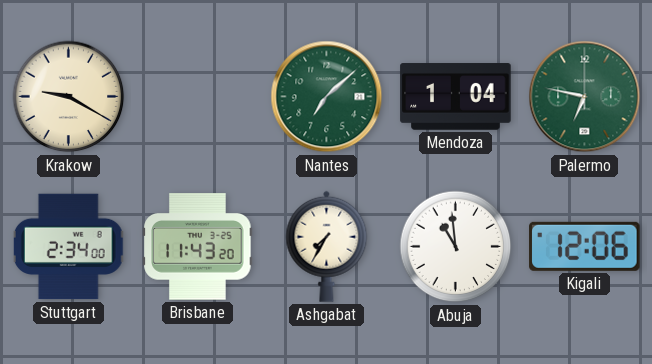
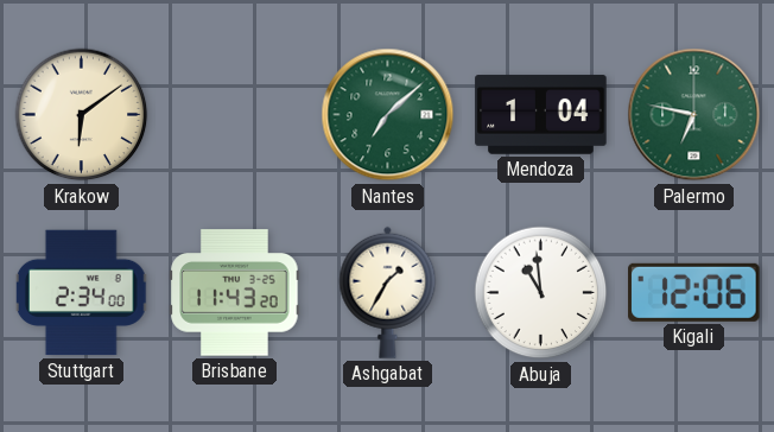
Krakow: 9:20 -> 6:09
Ashgabat: 7:35 -> 1:35
